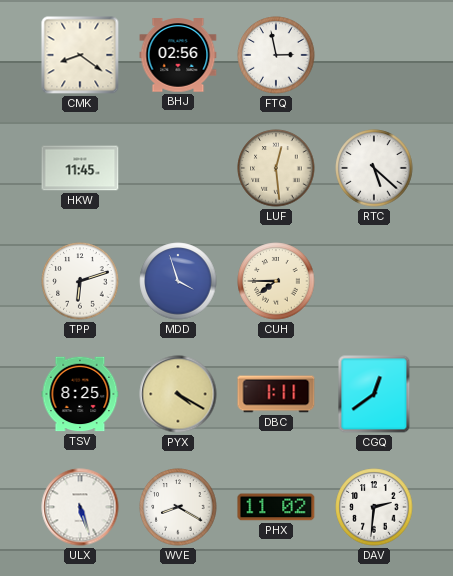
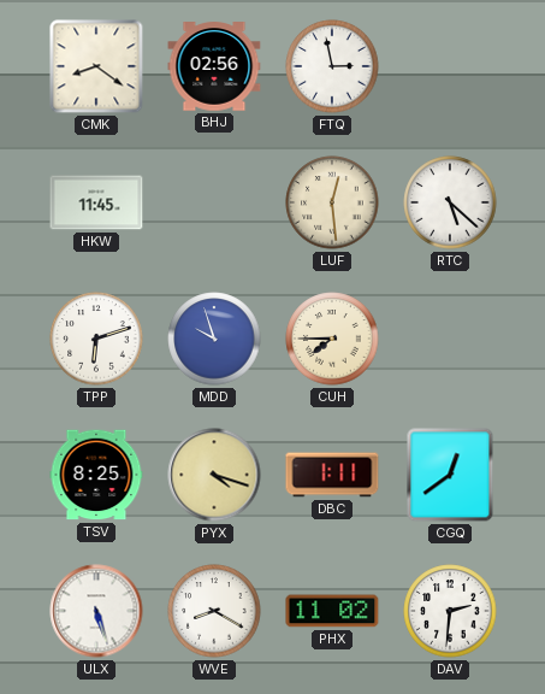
MDD: 3:57 -> 9:57
PYX: 4:20 -> 4:18
